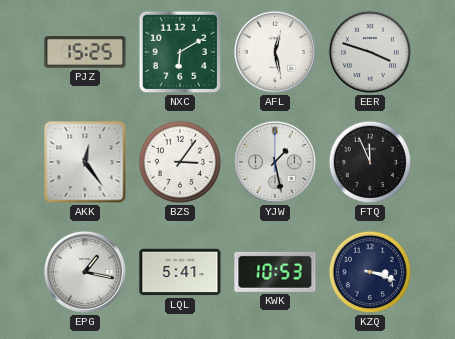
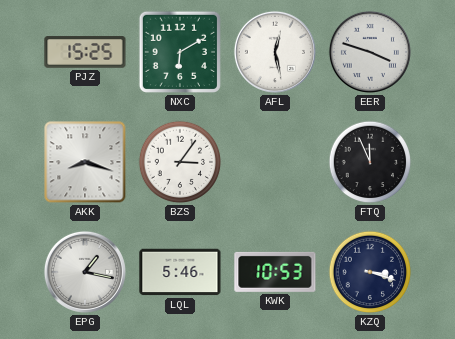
AKK: 12:24 -> 8:18
YJW: 1:28 -> none
LQL: 5:41 -> 5:46
